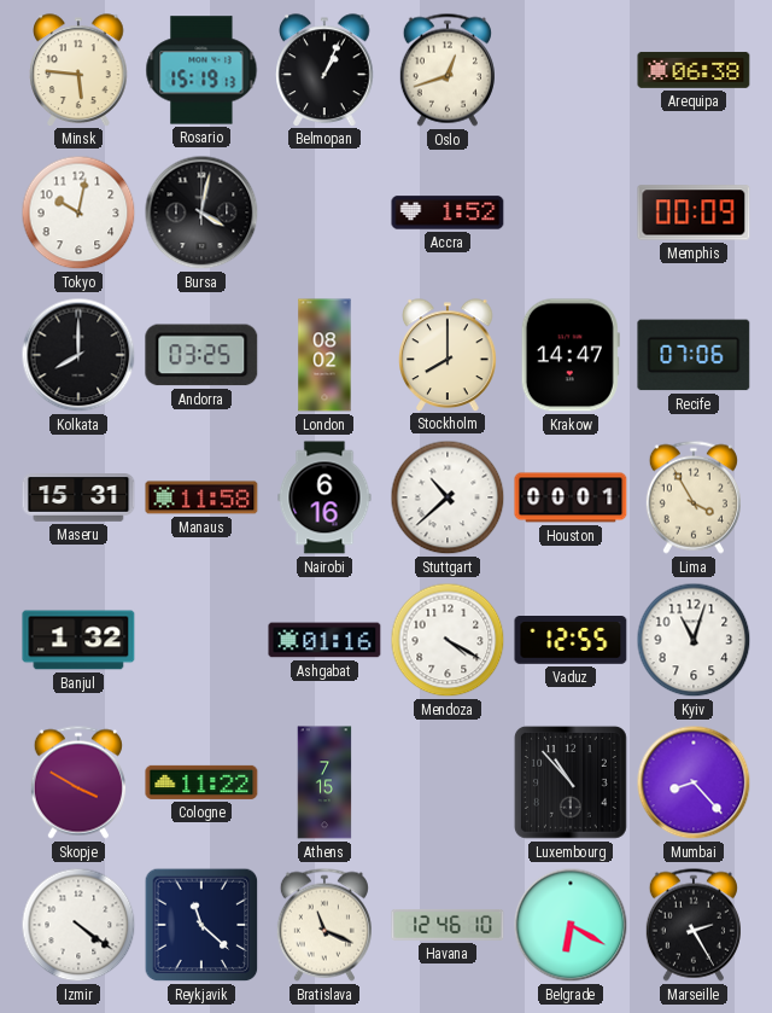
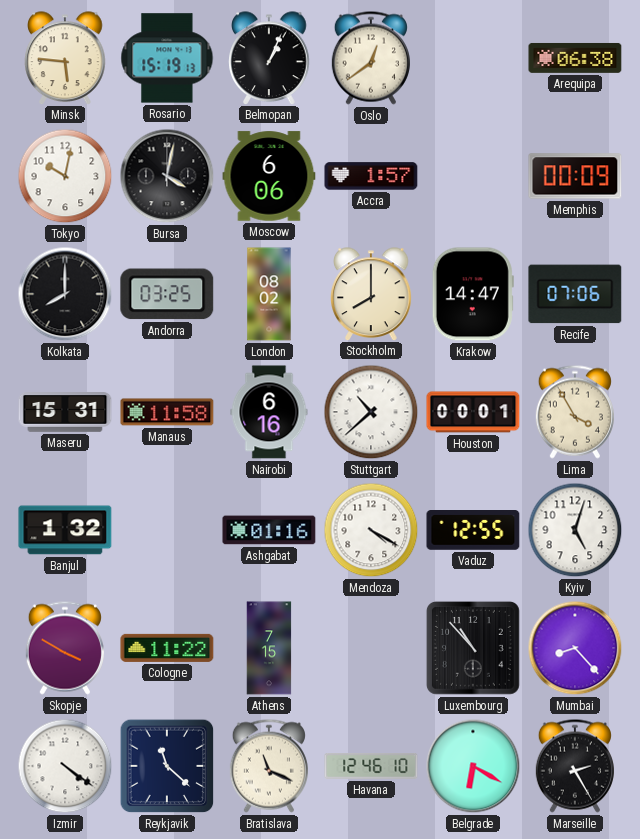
Oslo: 12:42 -> 12:39
Moscow: none -> 6:06
Accra: 1:52 -> 1:57
Kyiv: 11:03 -> 5:03
